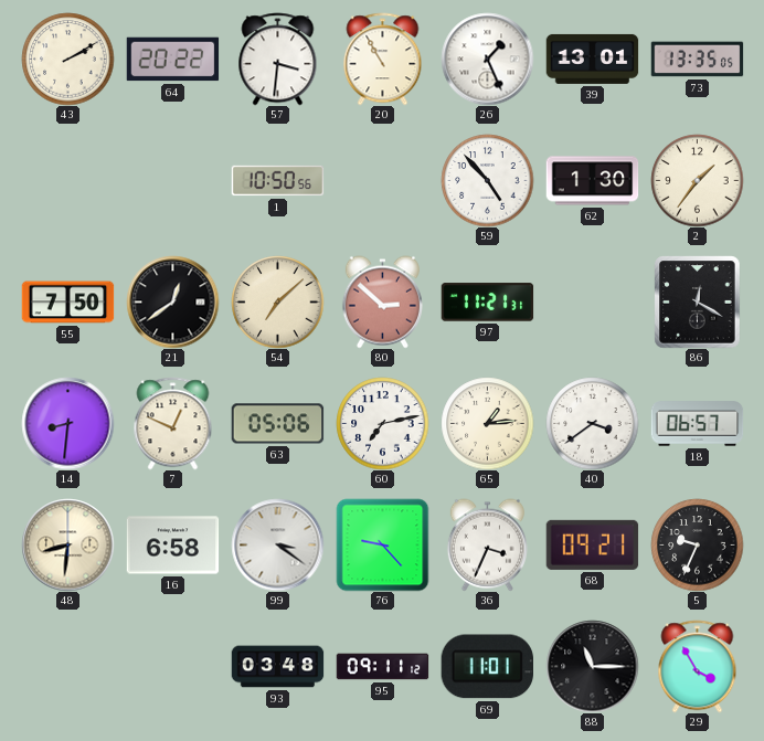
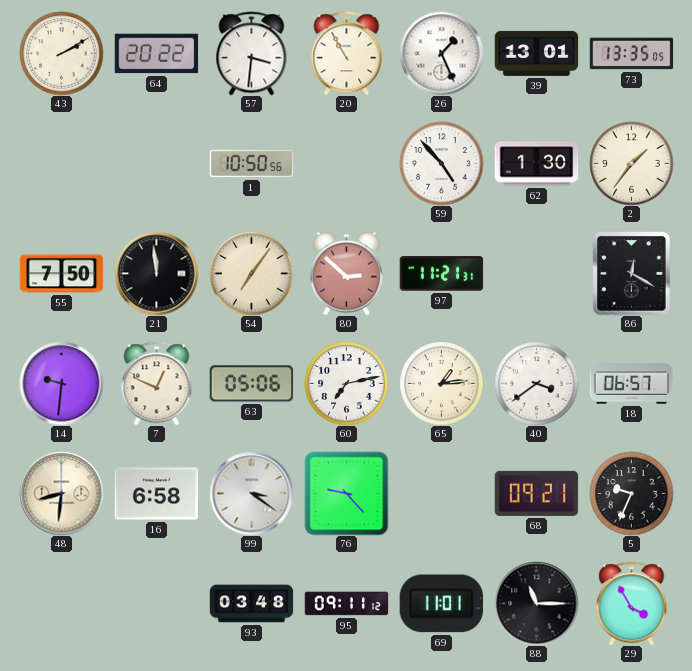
21: 12:39 -> 11:59
54: 7:08 -> 7:06
14: 8:31 -> 9:31
36: 3:34 -> none
